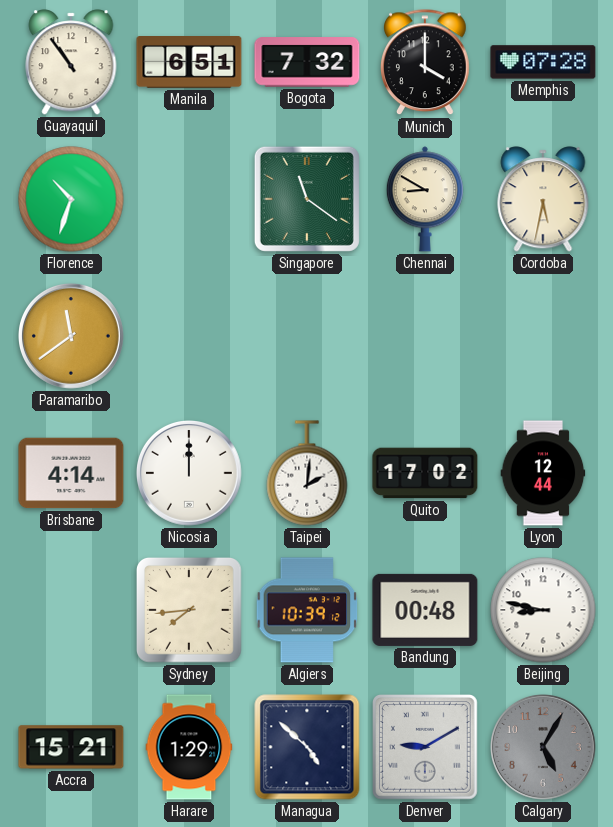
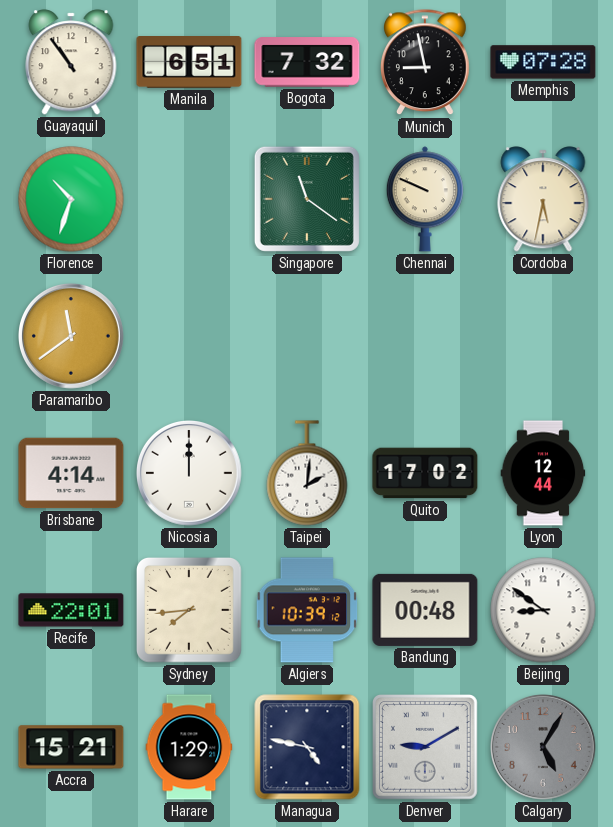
Munich: 4:00 -> 8:58
Chennai: 8:50 -> 9:49
Recife: none -> 22:01
Beijing: 8:47 -> 8:51
Managua: 4:52 -> 4:47
